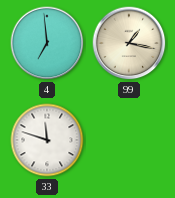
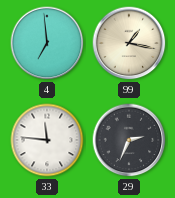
33: 11:48 -> 11:46
29: none -> 2:34
